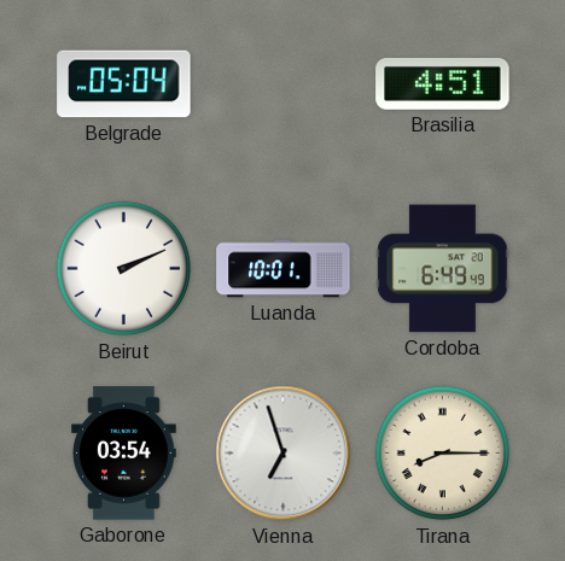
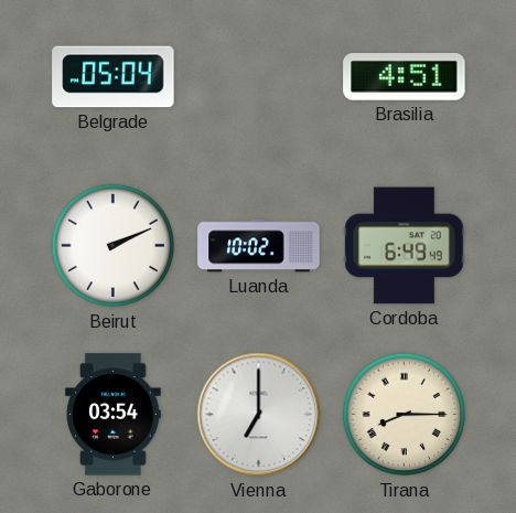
Luanda: 10:01 -> 10:02
Vienna: 6:57 -> 7:00
